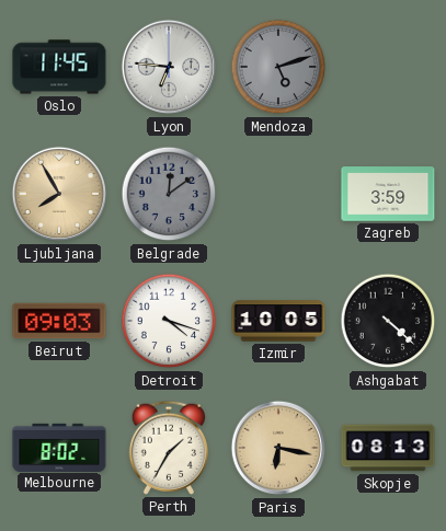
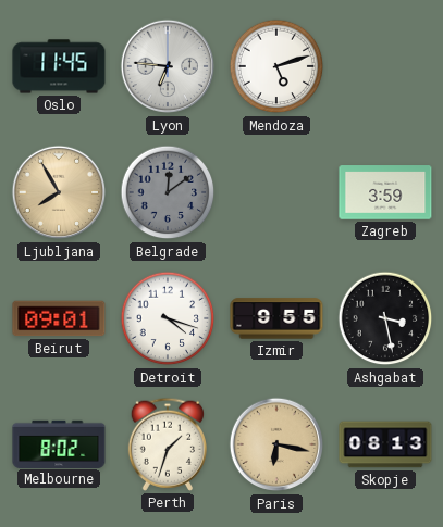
Mendoza dial: grey -> white
Beirut: 09:03 -> 09:01
Izmir: 10:05 -> 9:55
Ashgabat: 4:22 -> 3:28
Perth: 1:35 -> 1:33
